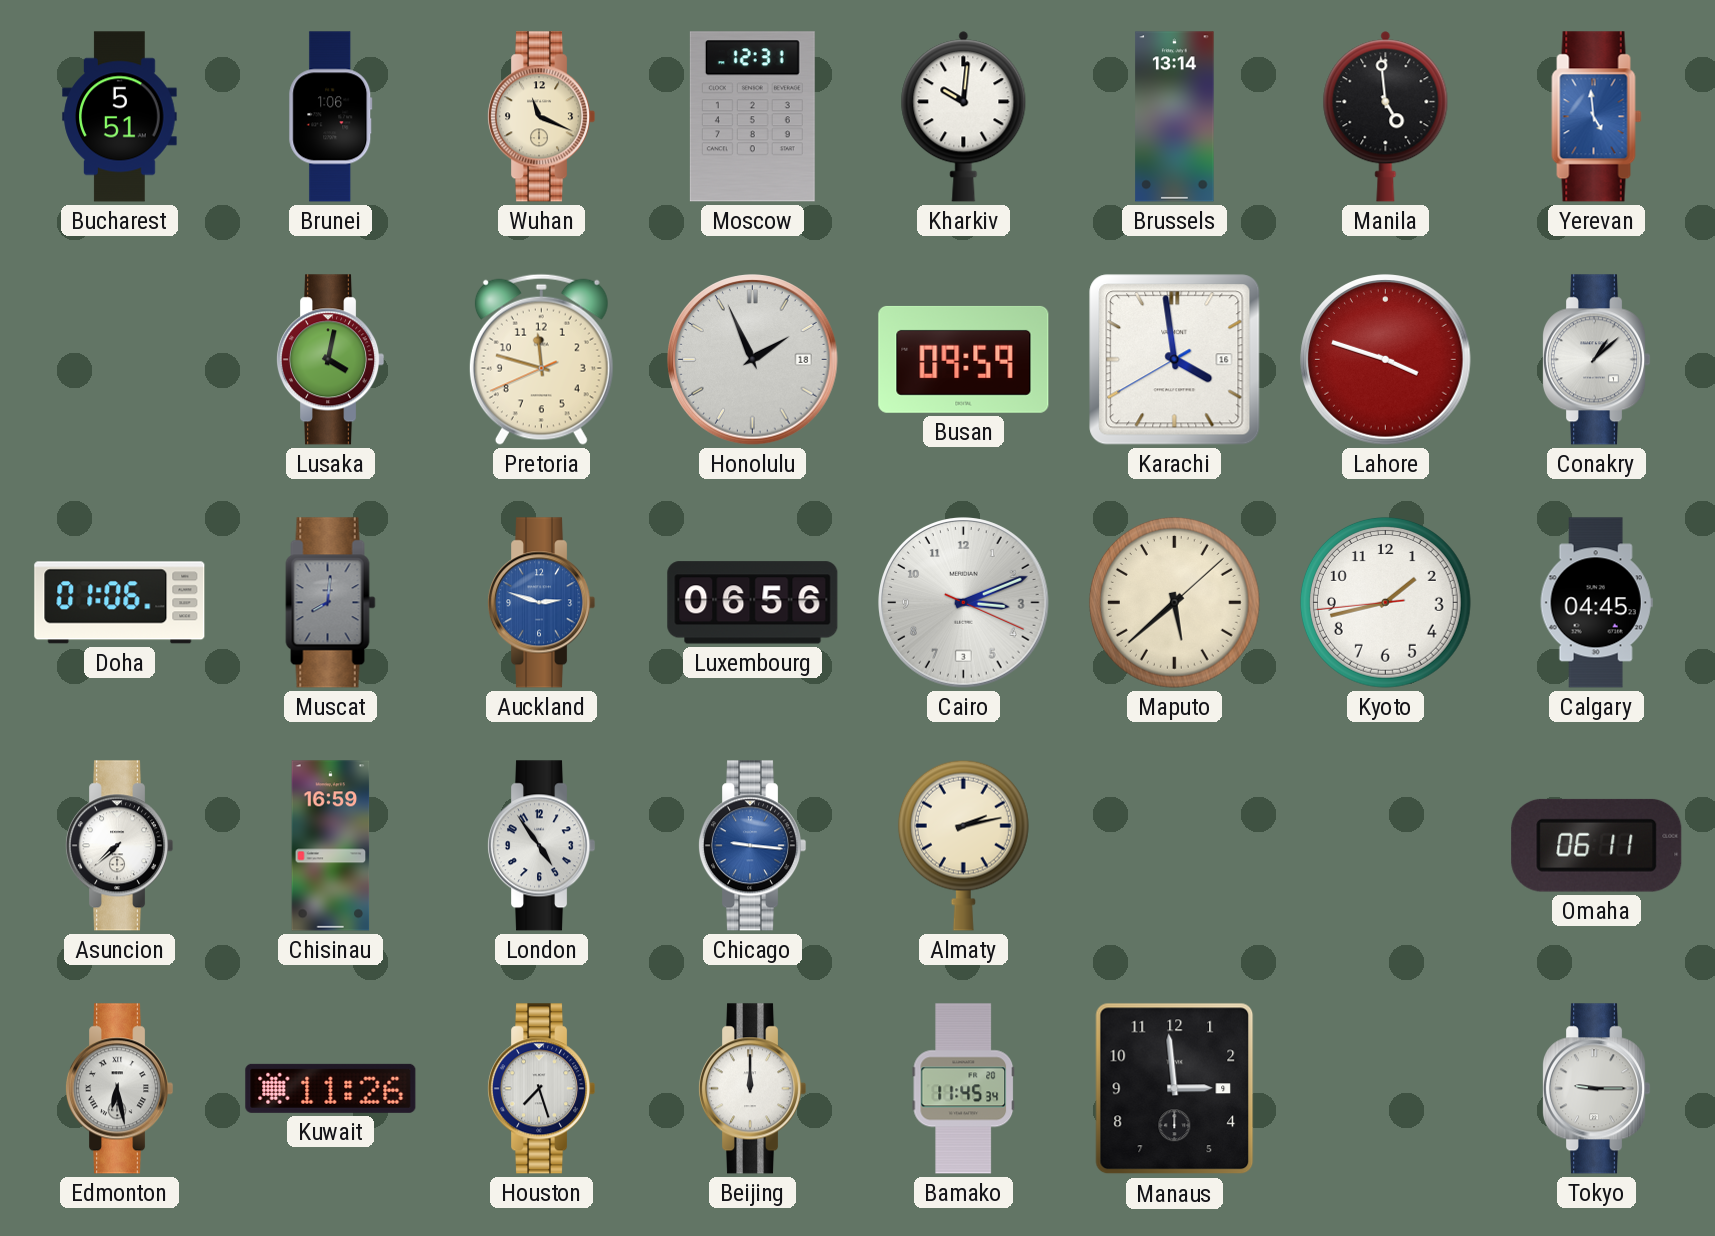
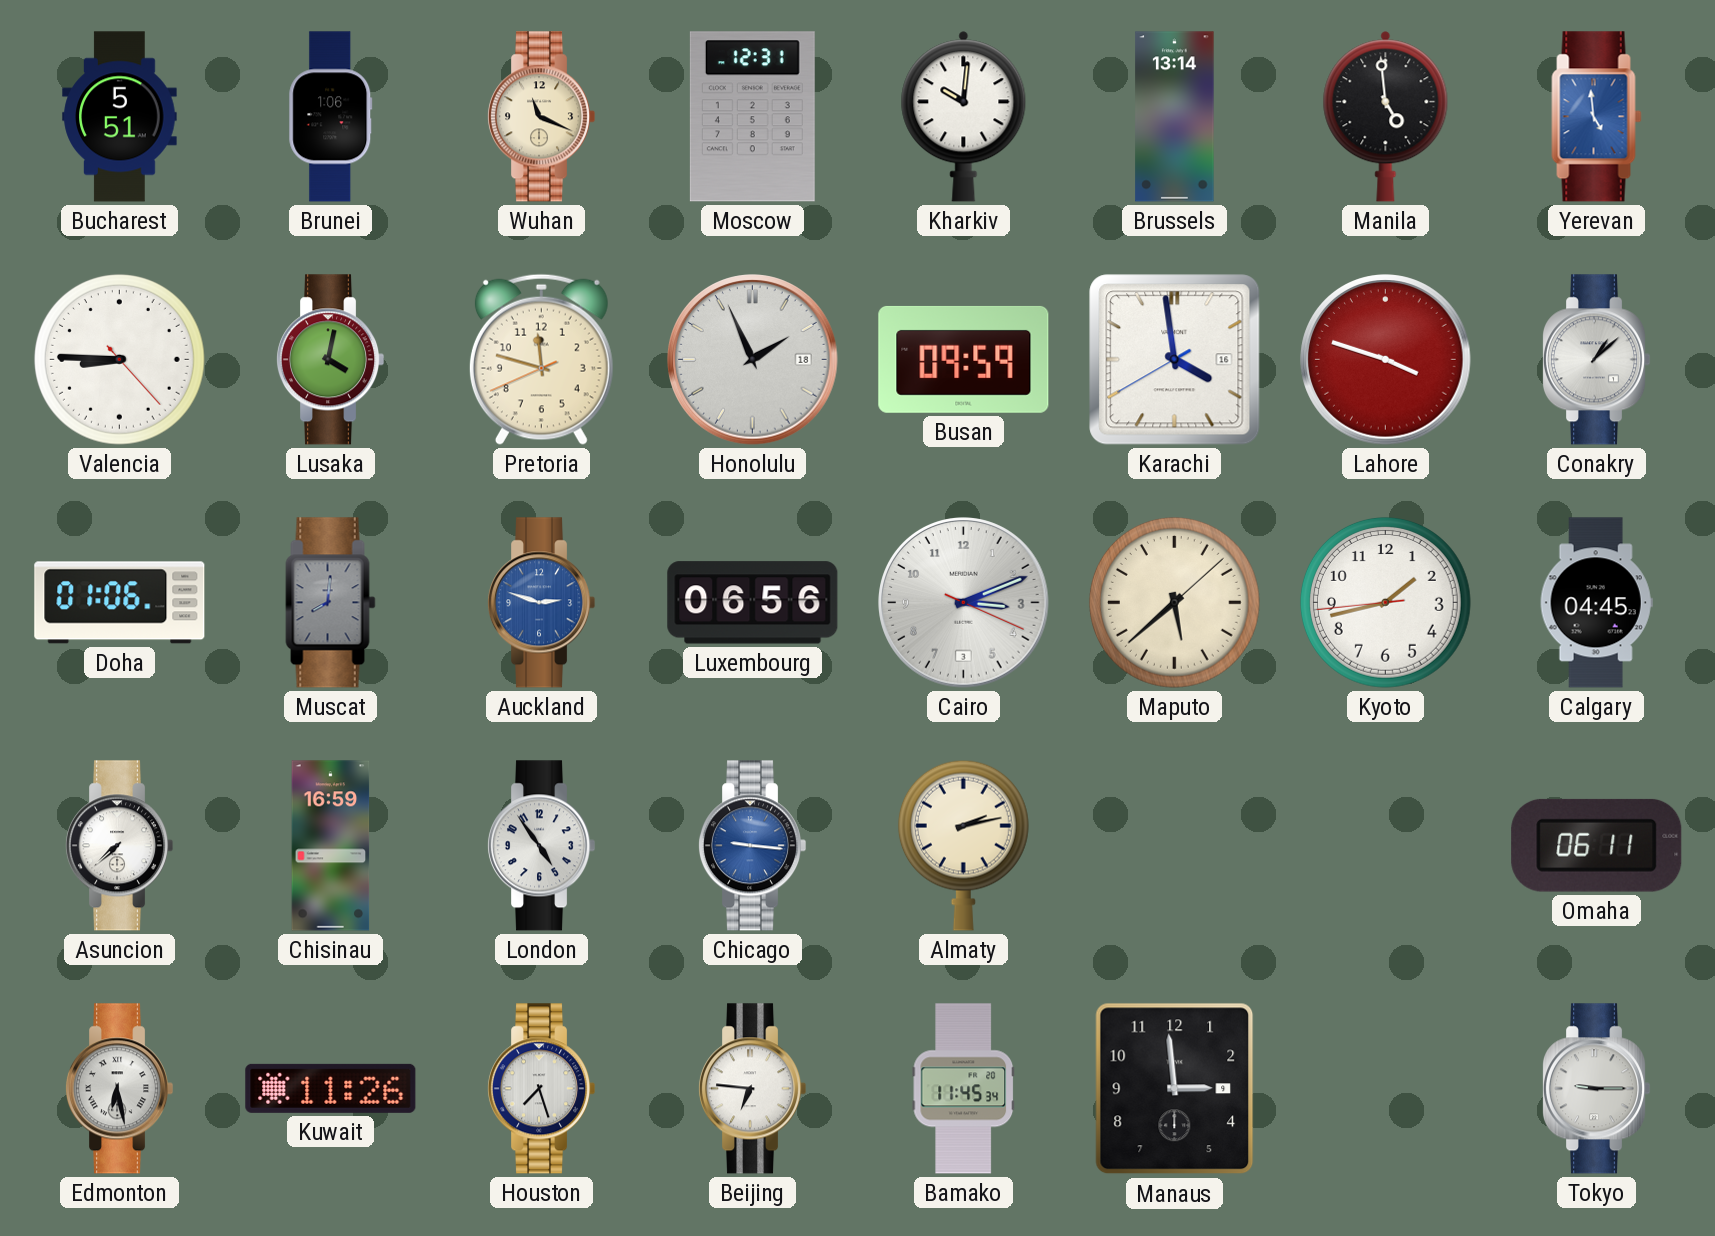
Valencia: none -> 8:45
Beijing: 12:00 -> 6:46
